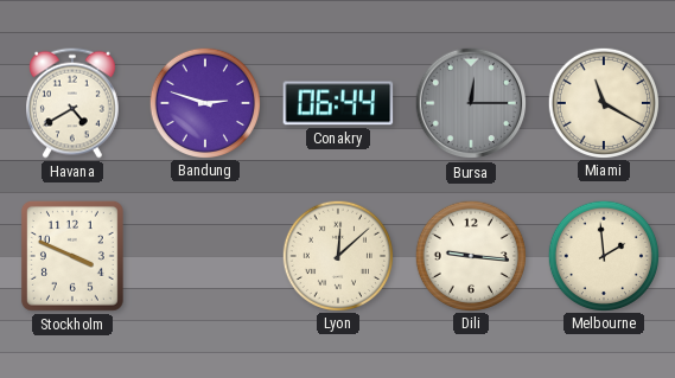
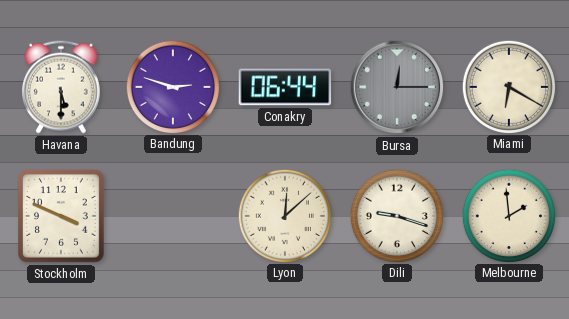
Havana: 4:40 -> 5:30
Miami: 11:20 -> 6:20
Dili: 9:16 -> 9:18
